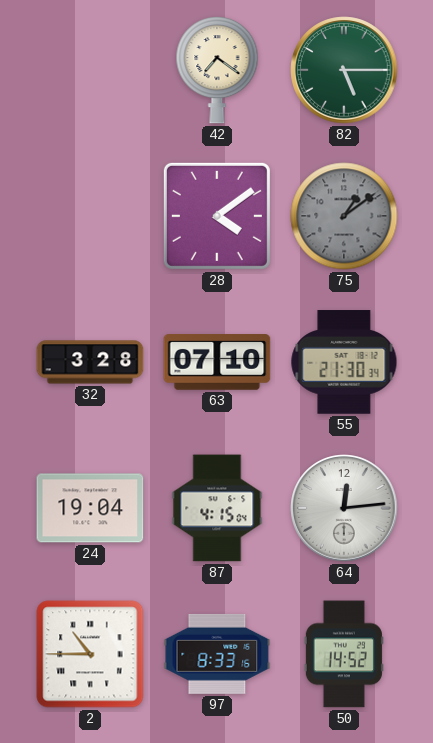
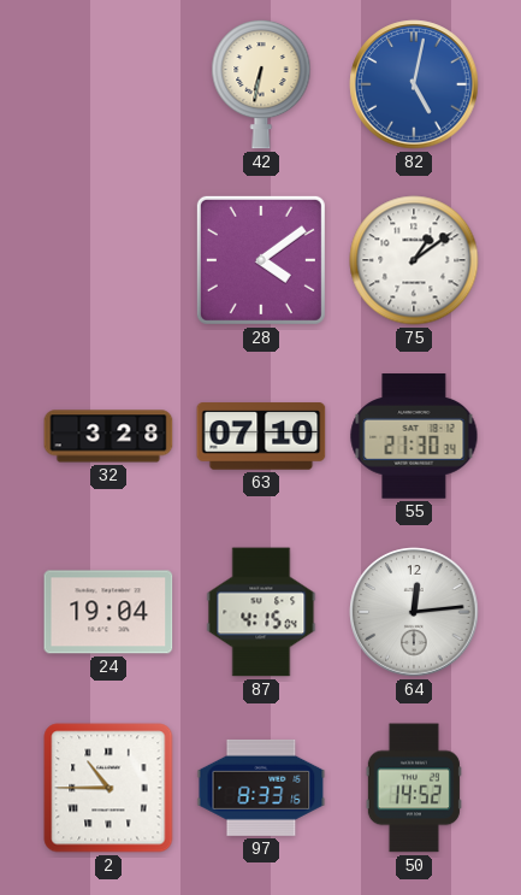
42: 7:21 -> 6:32
82: 5:15 -> 5:02
82 dial: green -> blue
75 dial: grey -> white
